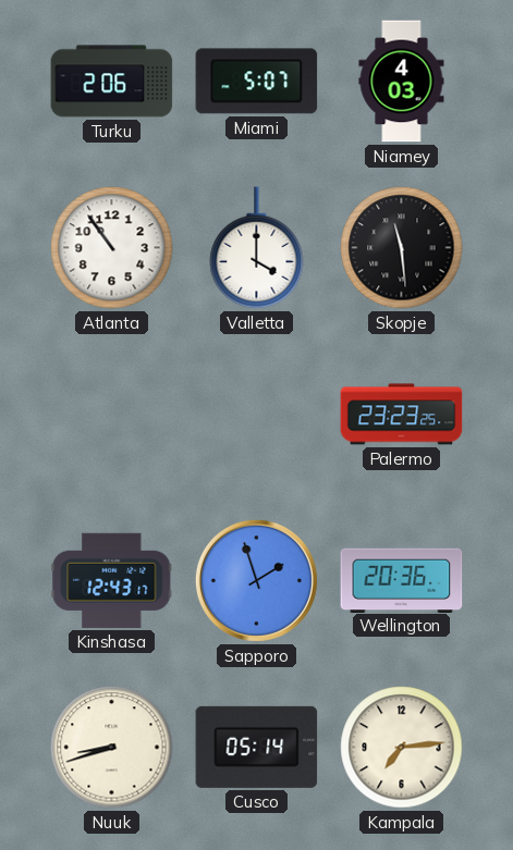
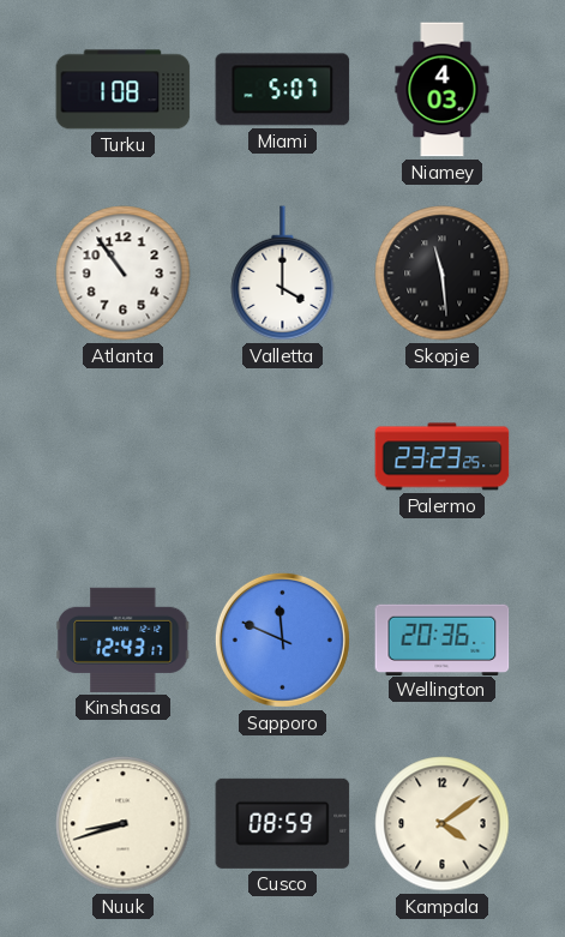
Turku: 2:06 -> 1:08
Sapporo: 1:57 -> 11:49
Cusco: 05:14 -> 08:59
Kampala: 7:14 -> 4:09
